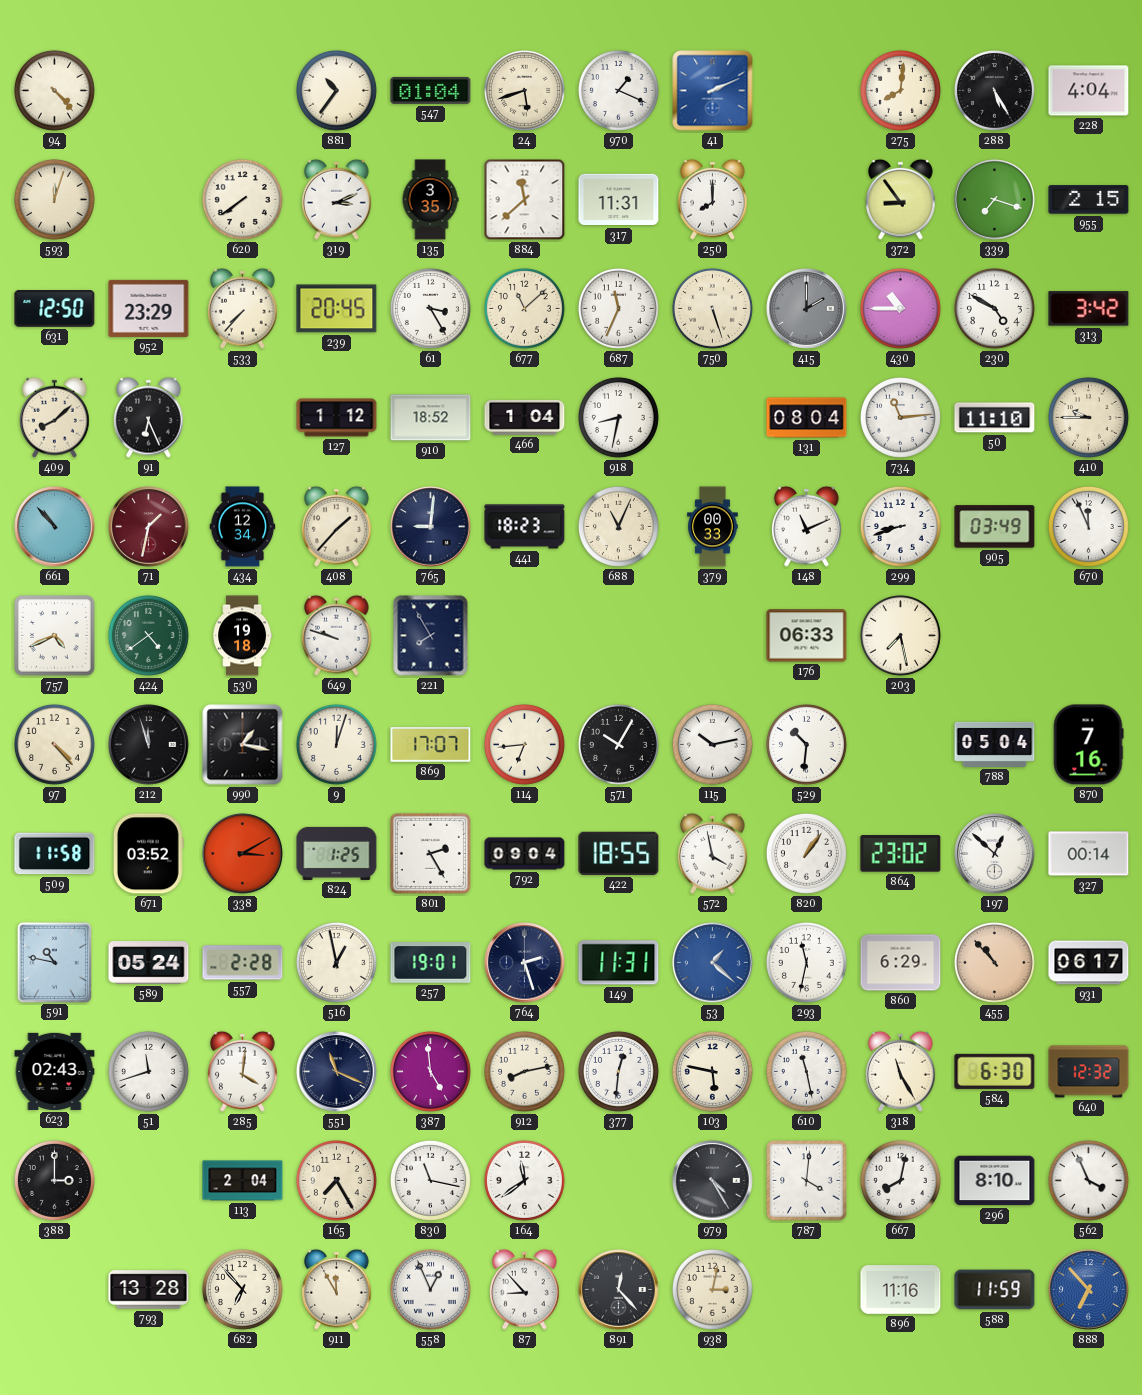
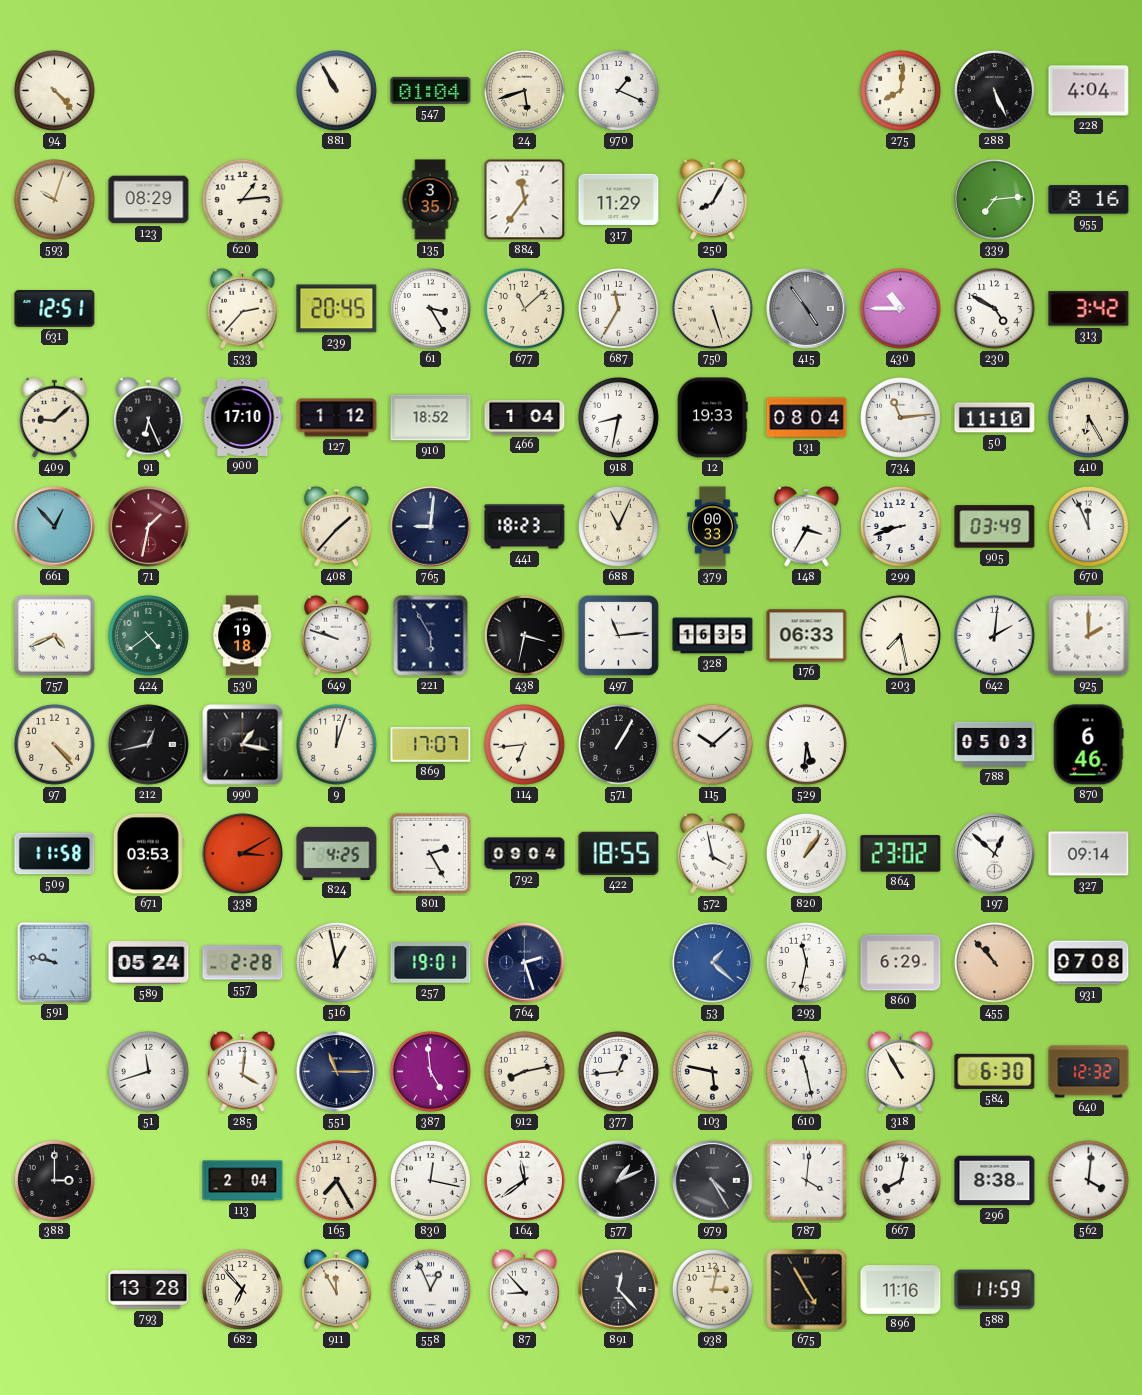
881: 10:36 -> 10:55
41: 2:11 -> none
288: 5:25 -> 5:26
593: 12:03 -> 10:03
123: none -> 08:29
620: 7:39 -> 1:14
319: 3:11 -> none
884: 11:38 -> 11:36
317: 11:31 -> 11:29
250: 8:00 -> 8:05
372: 8:54 -> none
339: 7:18 -> 7:14
955: 2:15 -> 8:16
631: 12:50 -> 12:51
952: 23:29 -> none
533: 7:37 -> 2:37
687: 11:34 -> 11:35
415: 2:00 -> 4:54
409: 8:08 -> 9:08
900: none -> 17:10
12: none -> 19:33
410: 9:45 -> 6:25
661: 10:53 -> 12:53
434: 12:34 -> none
148: 11:11 -> 3:35
221: 7:55 -> 5:55
438: none -> 3:32
497: none -> 11:14
328: none -> 16:35
642: none -> 2:01
925: none -> 2:00
212: 11:57 -> 12:43
571: 10:05 -> 1:05
115: 10:13 -> 10:08
529: 10:31 -> 5:31
788: 05:04 -> 05:03
870: 7:16 -> 6:46
671: 03:52 -> 03:53
824: 1:25 -> 4:25
327: 00:14 -> 09:14
591: 10:47 -> 9:47
149: 11:31 -> none
931: 06:17 -> 07:08
623: 02:43 -> none
551: 11:19 -> 11:15
377: 12:31 -> 12:44
318: 11:25 -> 10:55
830: 11:17 -> 12:17
577: none -> 1:11
296: 8:10 -> 8:38
562: 3:56 -> 4:01
675: none -> 4:55
888: 6:53 -> none
